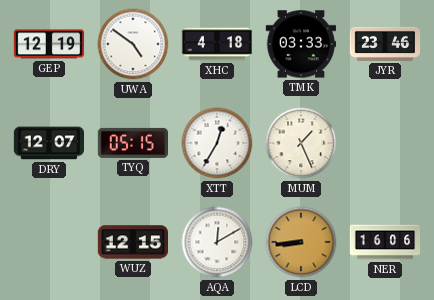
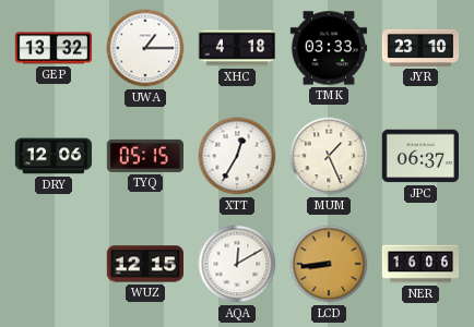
GEP: 12:19 -> 13:32
UWA: 4:51 -> 1:15
JYR: 23:46 -> 23:10
DRY: 12:07 -> 12:06
JPC: none -> 06:37
